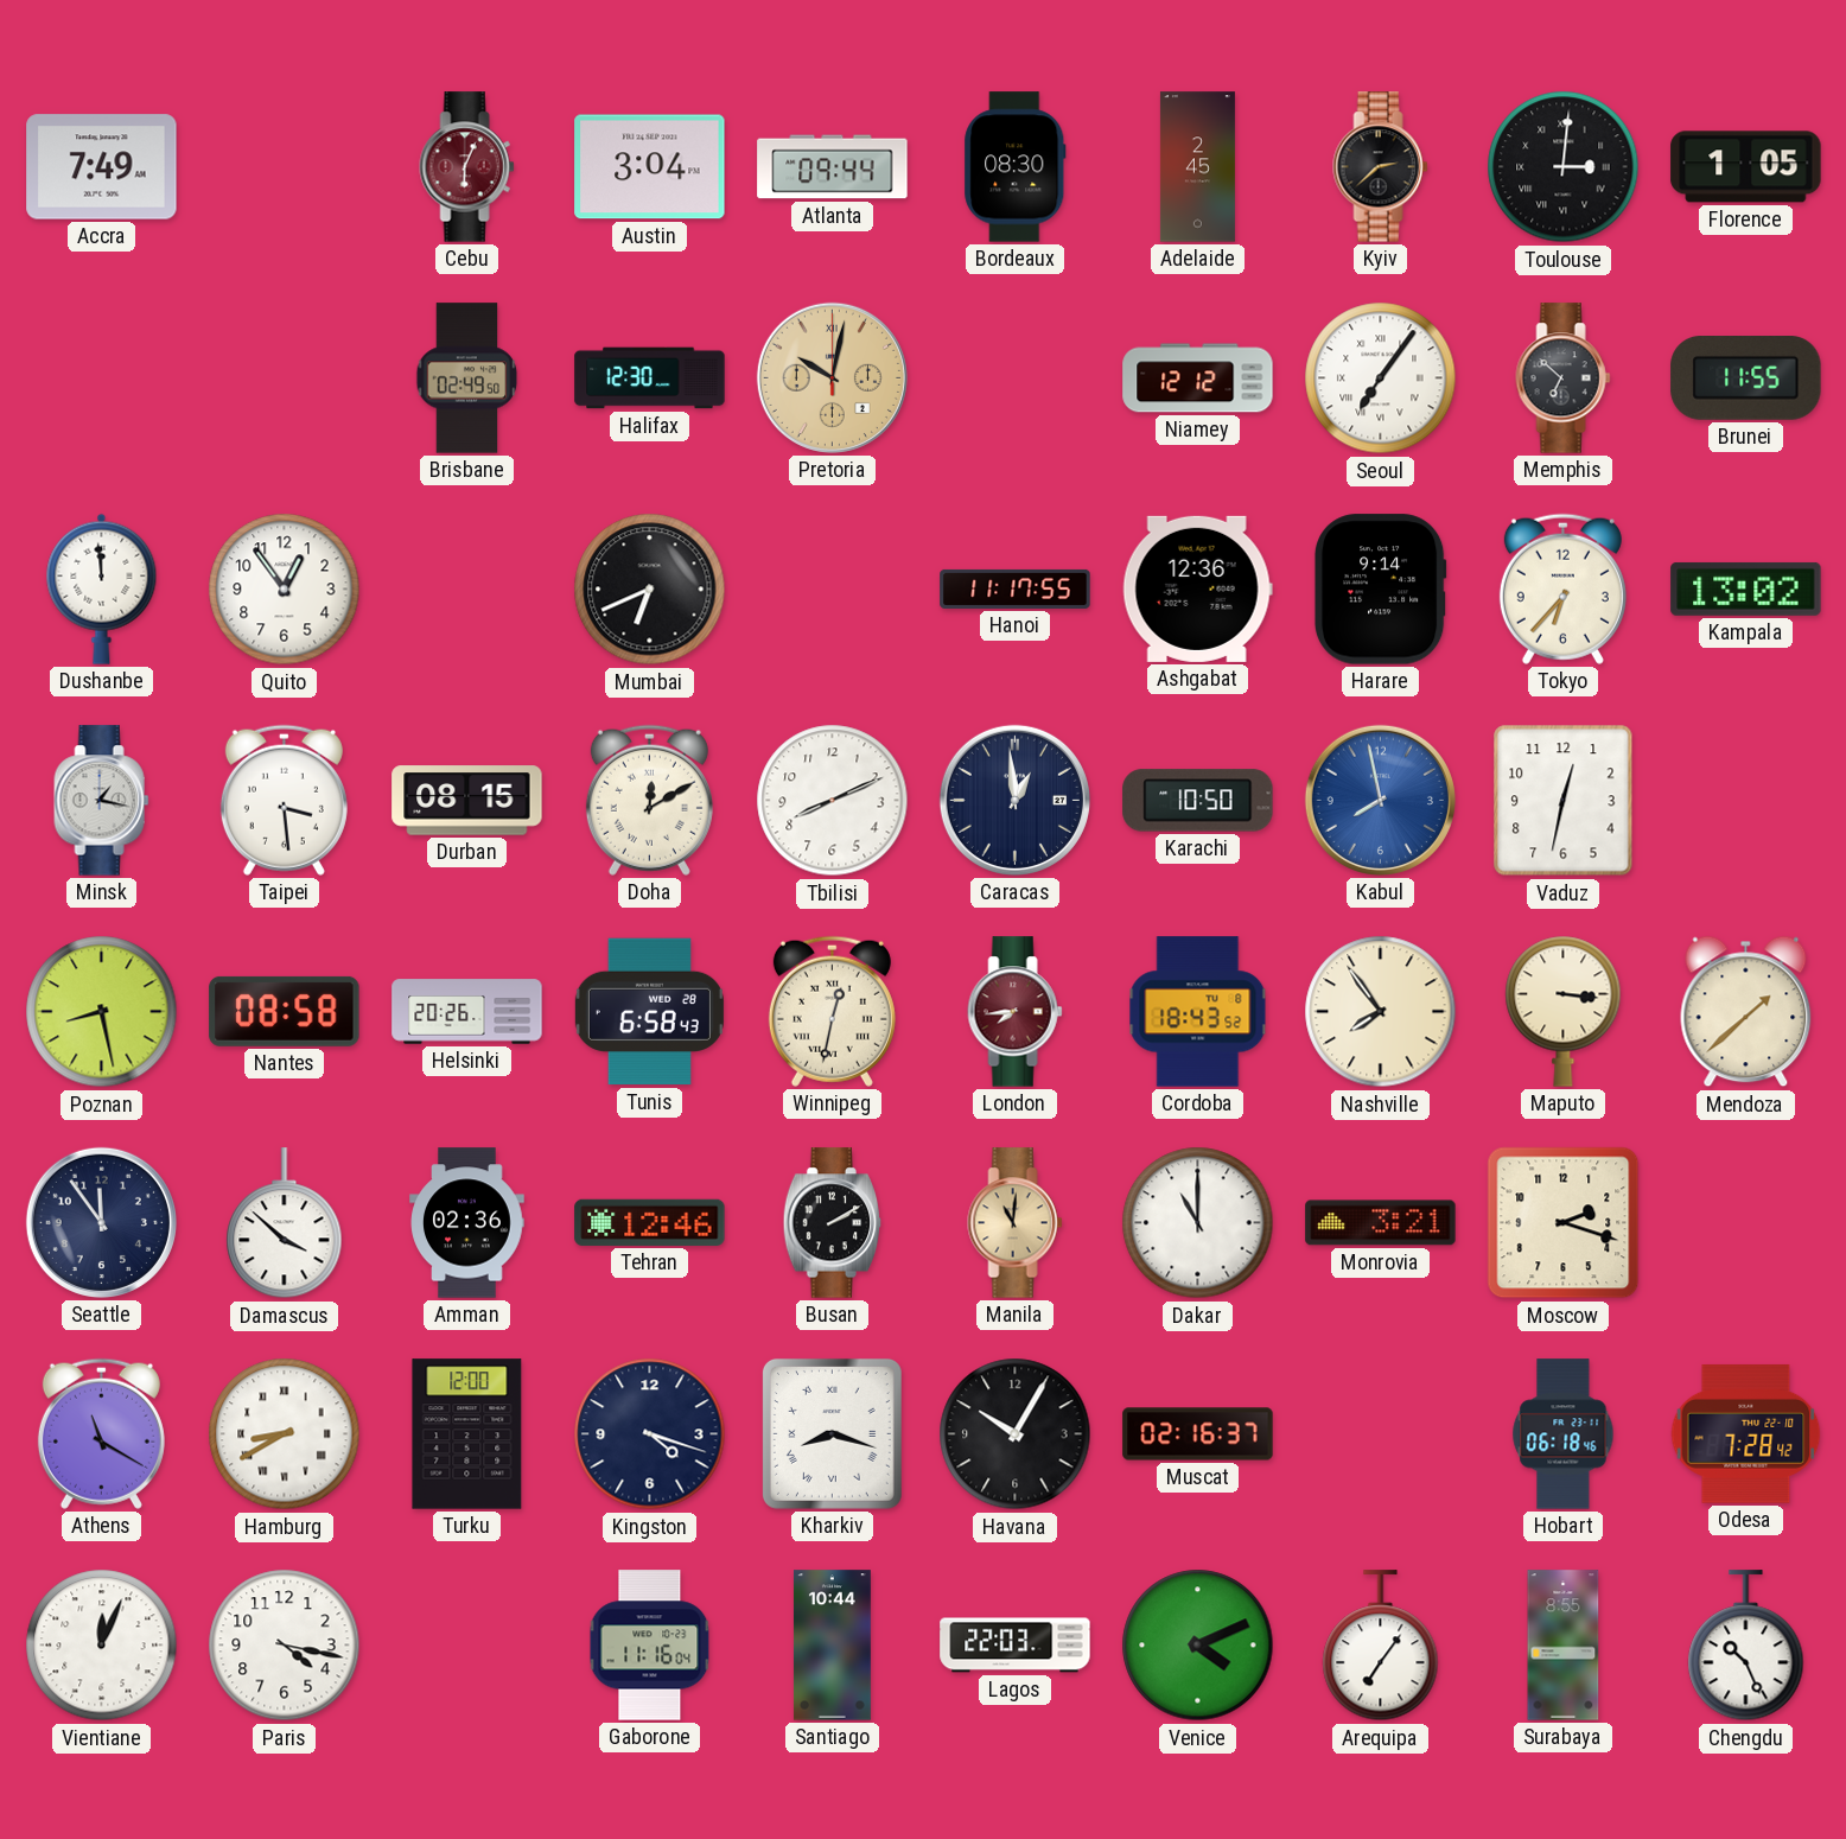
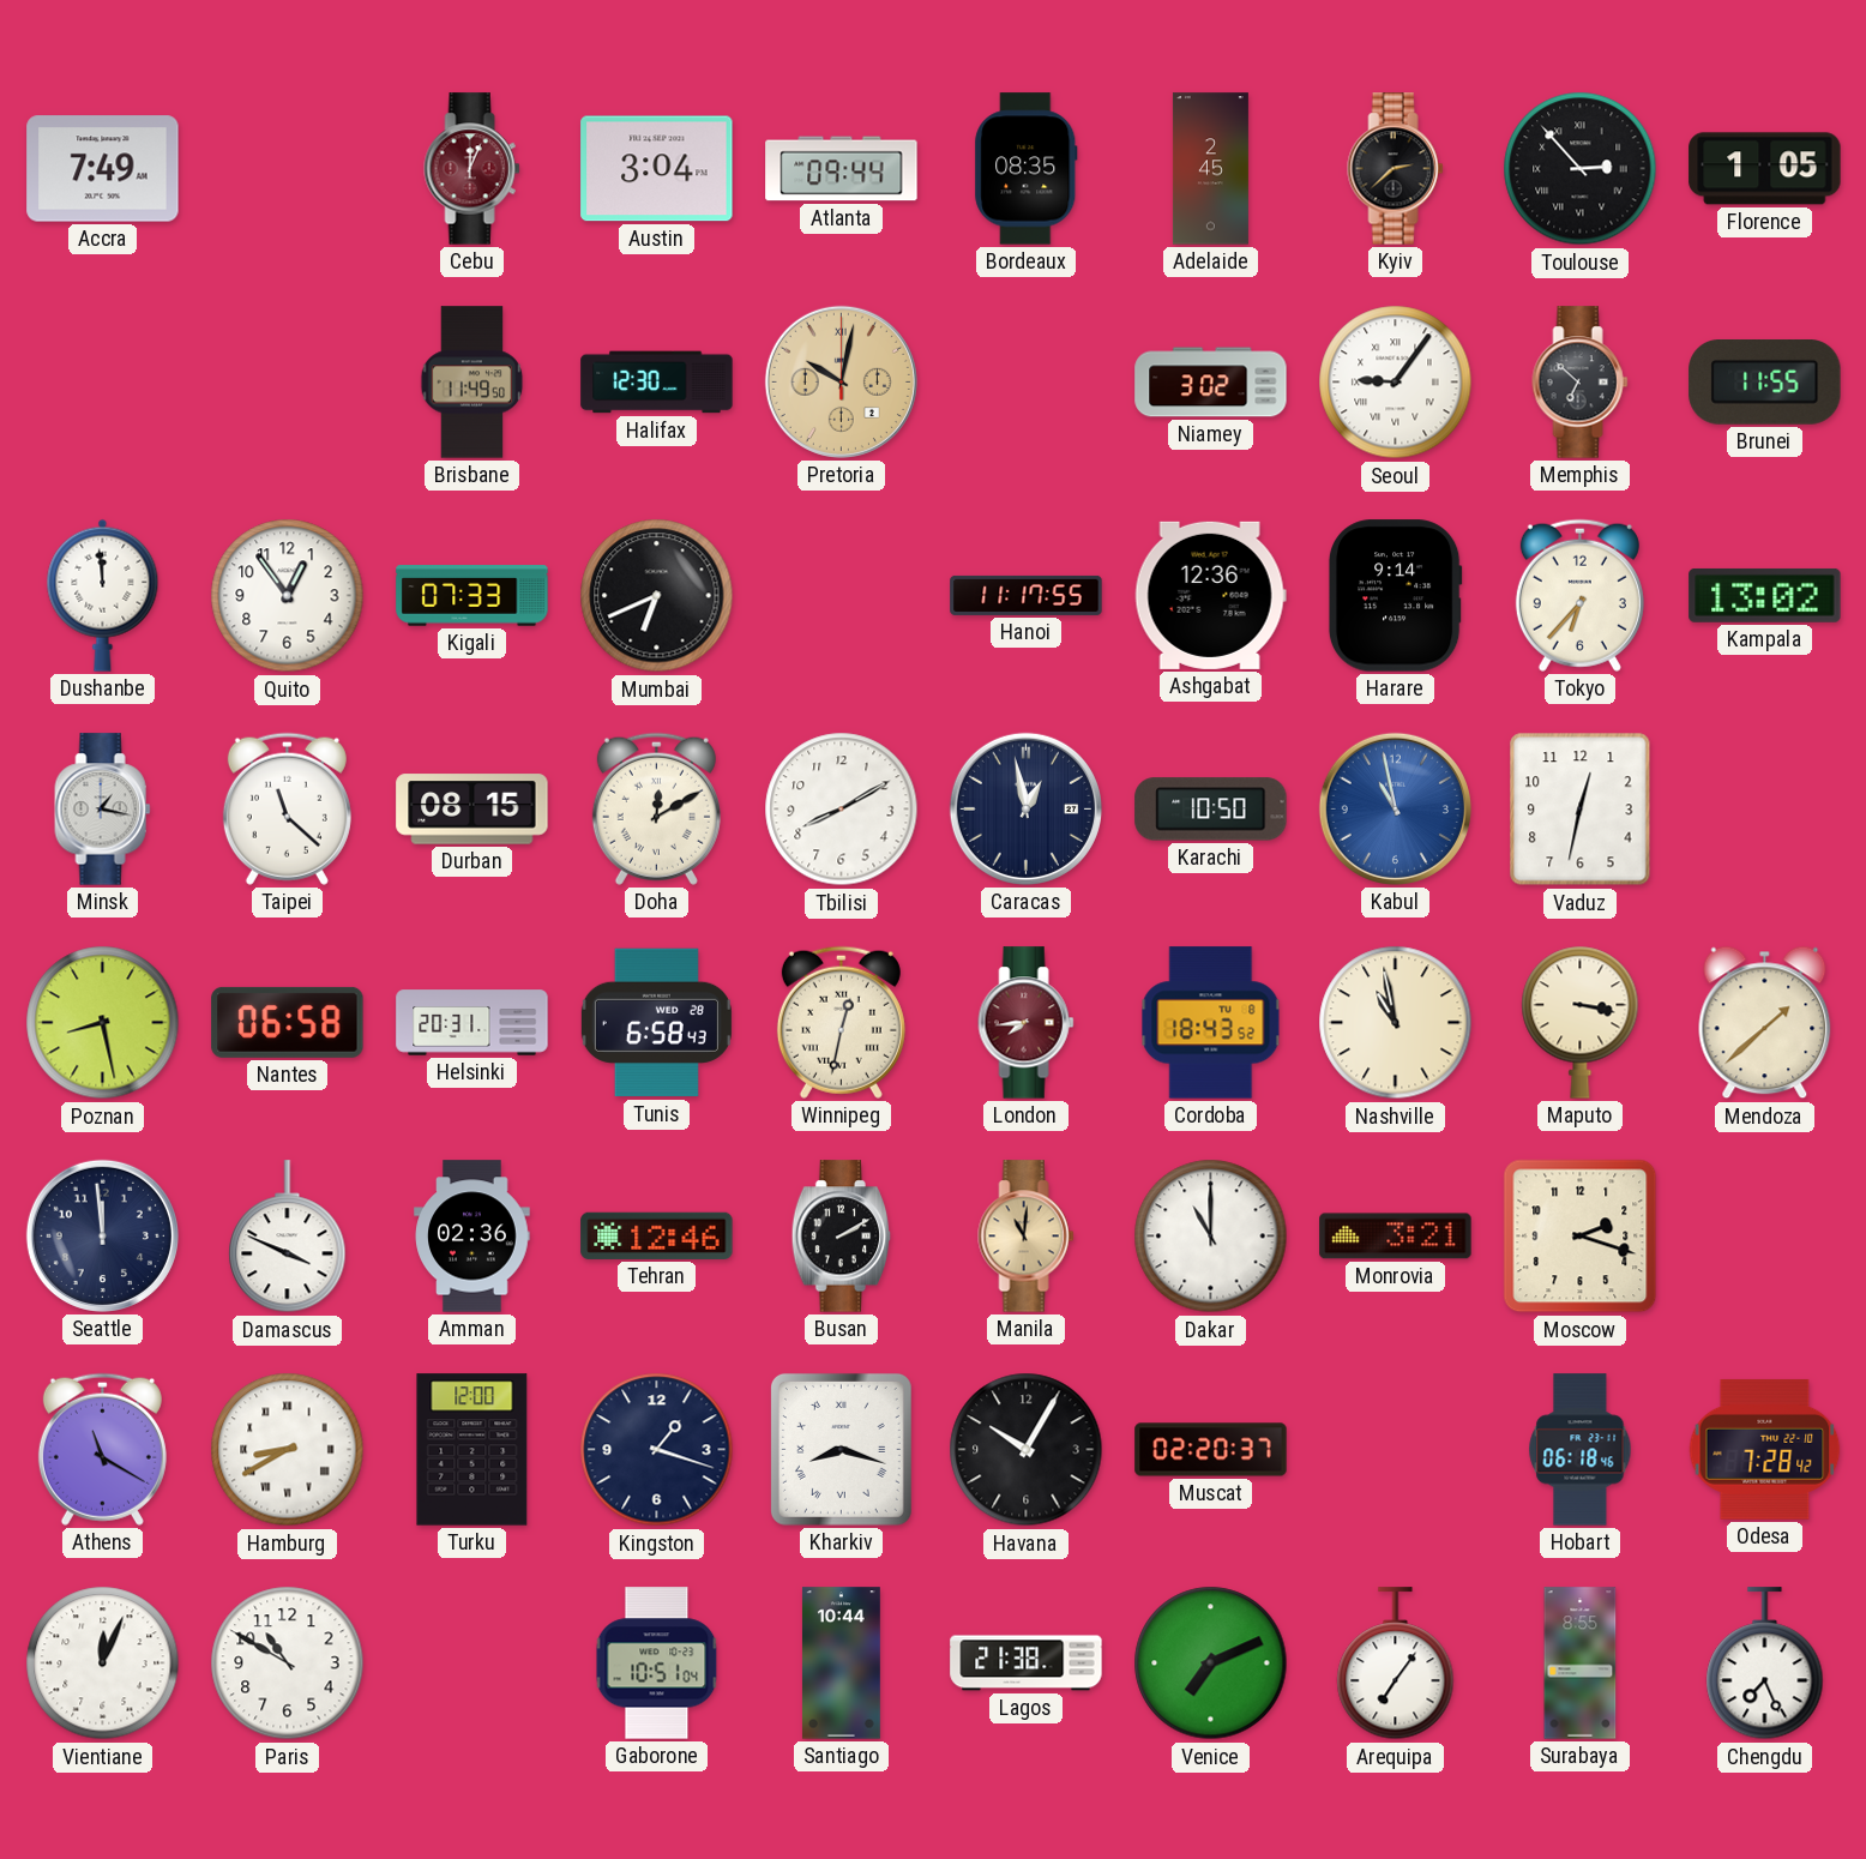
Cebu: 6:04 -> 12:04
Bordeaux: 08:30 -> 08:35
Toulouse: 3:01 -> 2:53
Brisbane: 02:49 -> 11:49
Niamey: 12:12 -> 3:02
Seoul: 7:06 -> 9:06
Kigali: none -> 07:33
Taipei: 3:29 -> 11:22
Tbilisi: 8:11 -> 8:10
Caracas: 12:59 -> 12:58
Kabul: 7:58 -> 10:58
Nantes: 08:58 -> 06:58
Helsinki: 20:26 -> 20:31
Nashville: 7:54 -> 10:58
Maputo: 3:16 -> 3:17
Seattle: 11:54 -> 11:59
Damascus: 3:52 -> 3:49
Kingston: 4:18 -> 1:18
Muscat: 02:16 -> 02:20
Paris: 4:17 -> 10:50
Gaborone: 11:16 -> 10:51
Lagos: 22:03 -> 21:38
Venice: 4:11 -> 7:11
Chengdu: 10:26 -> 7:26
